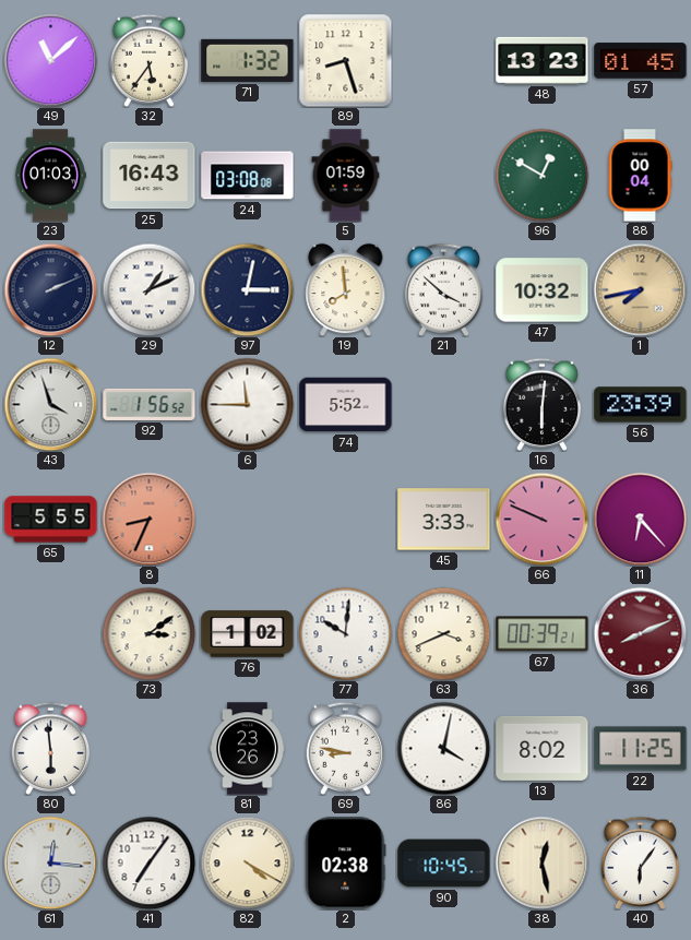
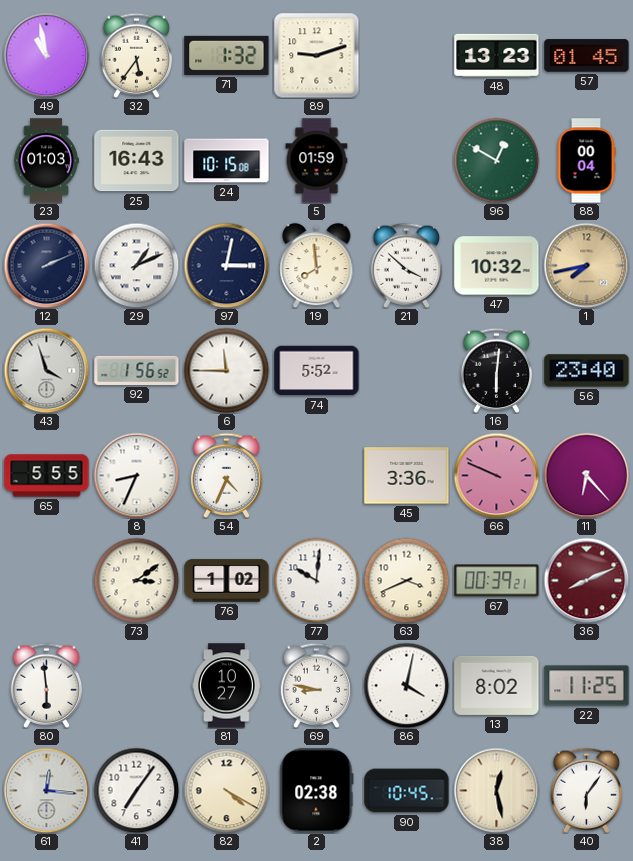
49: 11:08 -> 10:58
89: 8:27 -> 9:12
24: 03:08 -> 10:15
56: 23:39 -> 23:40
8 dial: salmon -> white
54: none -> 4:34
45: 3:33 -> 3:36
81: 23:26 -> 10:27
